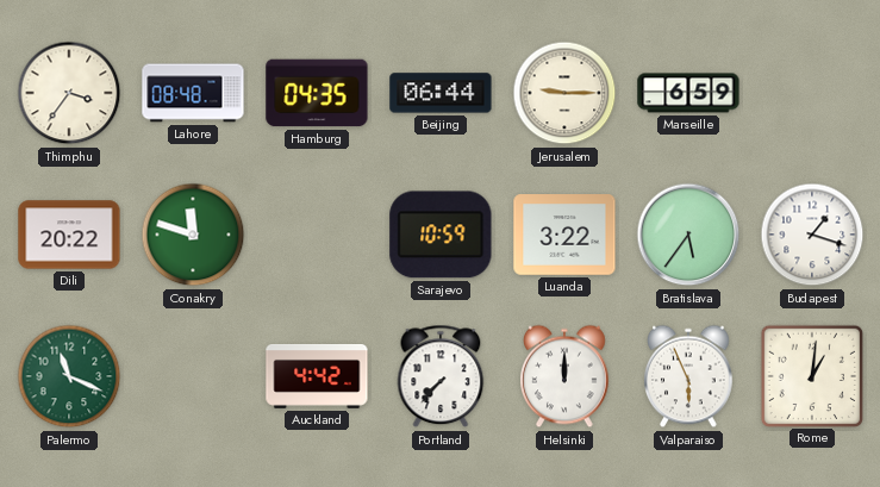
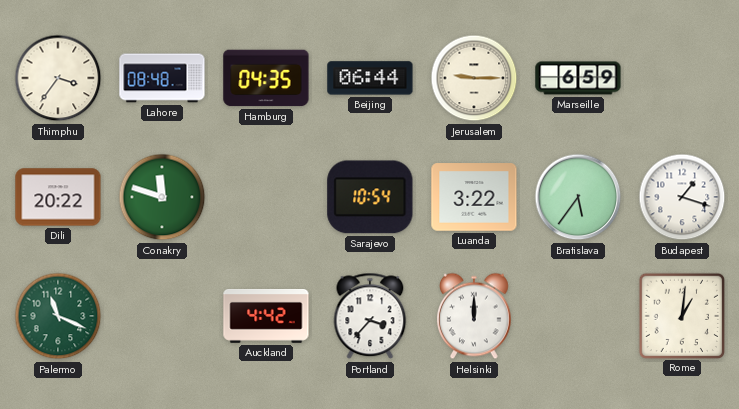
Sarajevo: 10:59 -> 10:54
Portland: 7:37 -> 3:37
Valparaiso: 5:56 -> none
